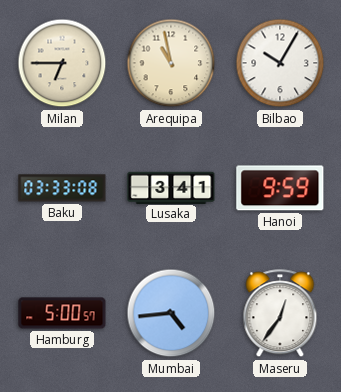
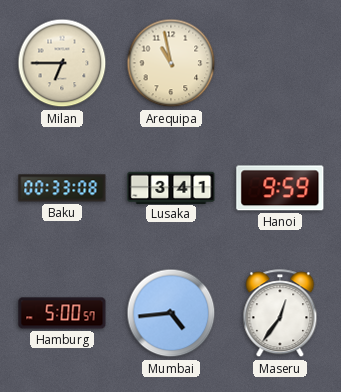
Bilbao: 10:05 -> none
Baku: 03:33 -> 00:33
